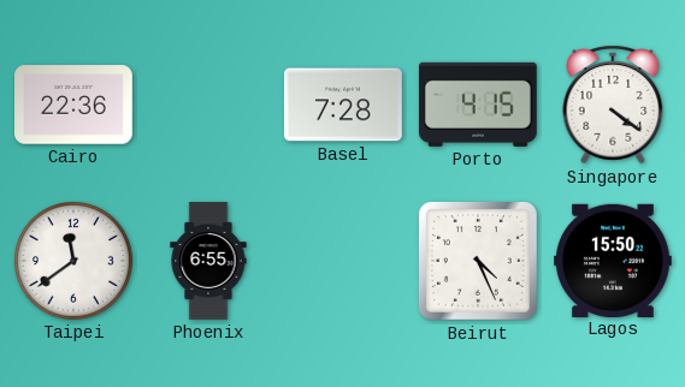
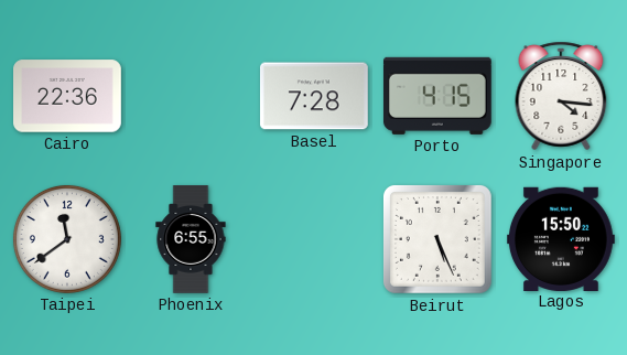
Singapore: 4:21 -> 4:16
Beirut: 4:26 -> 5:26
